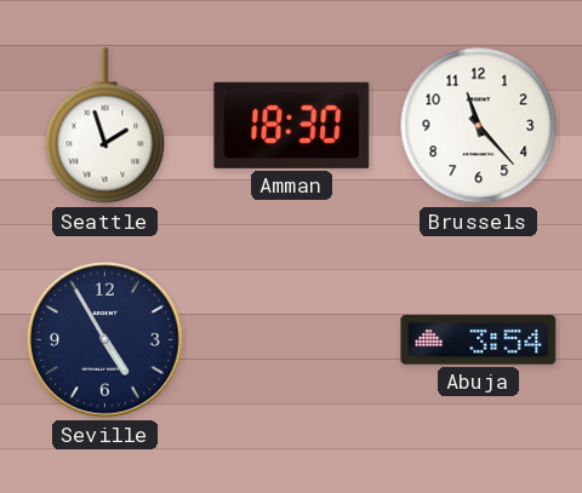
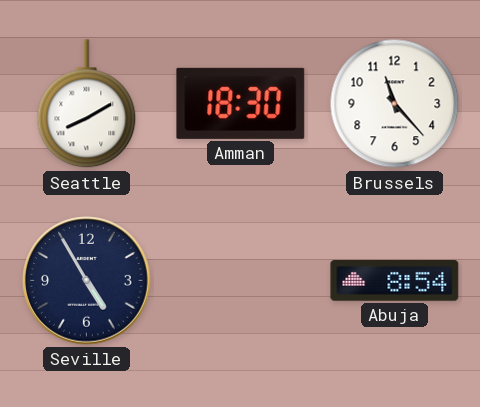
Seattle: 1:57 -> 8:10
Abuja: 3:54 -> 8:54
